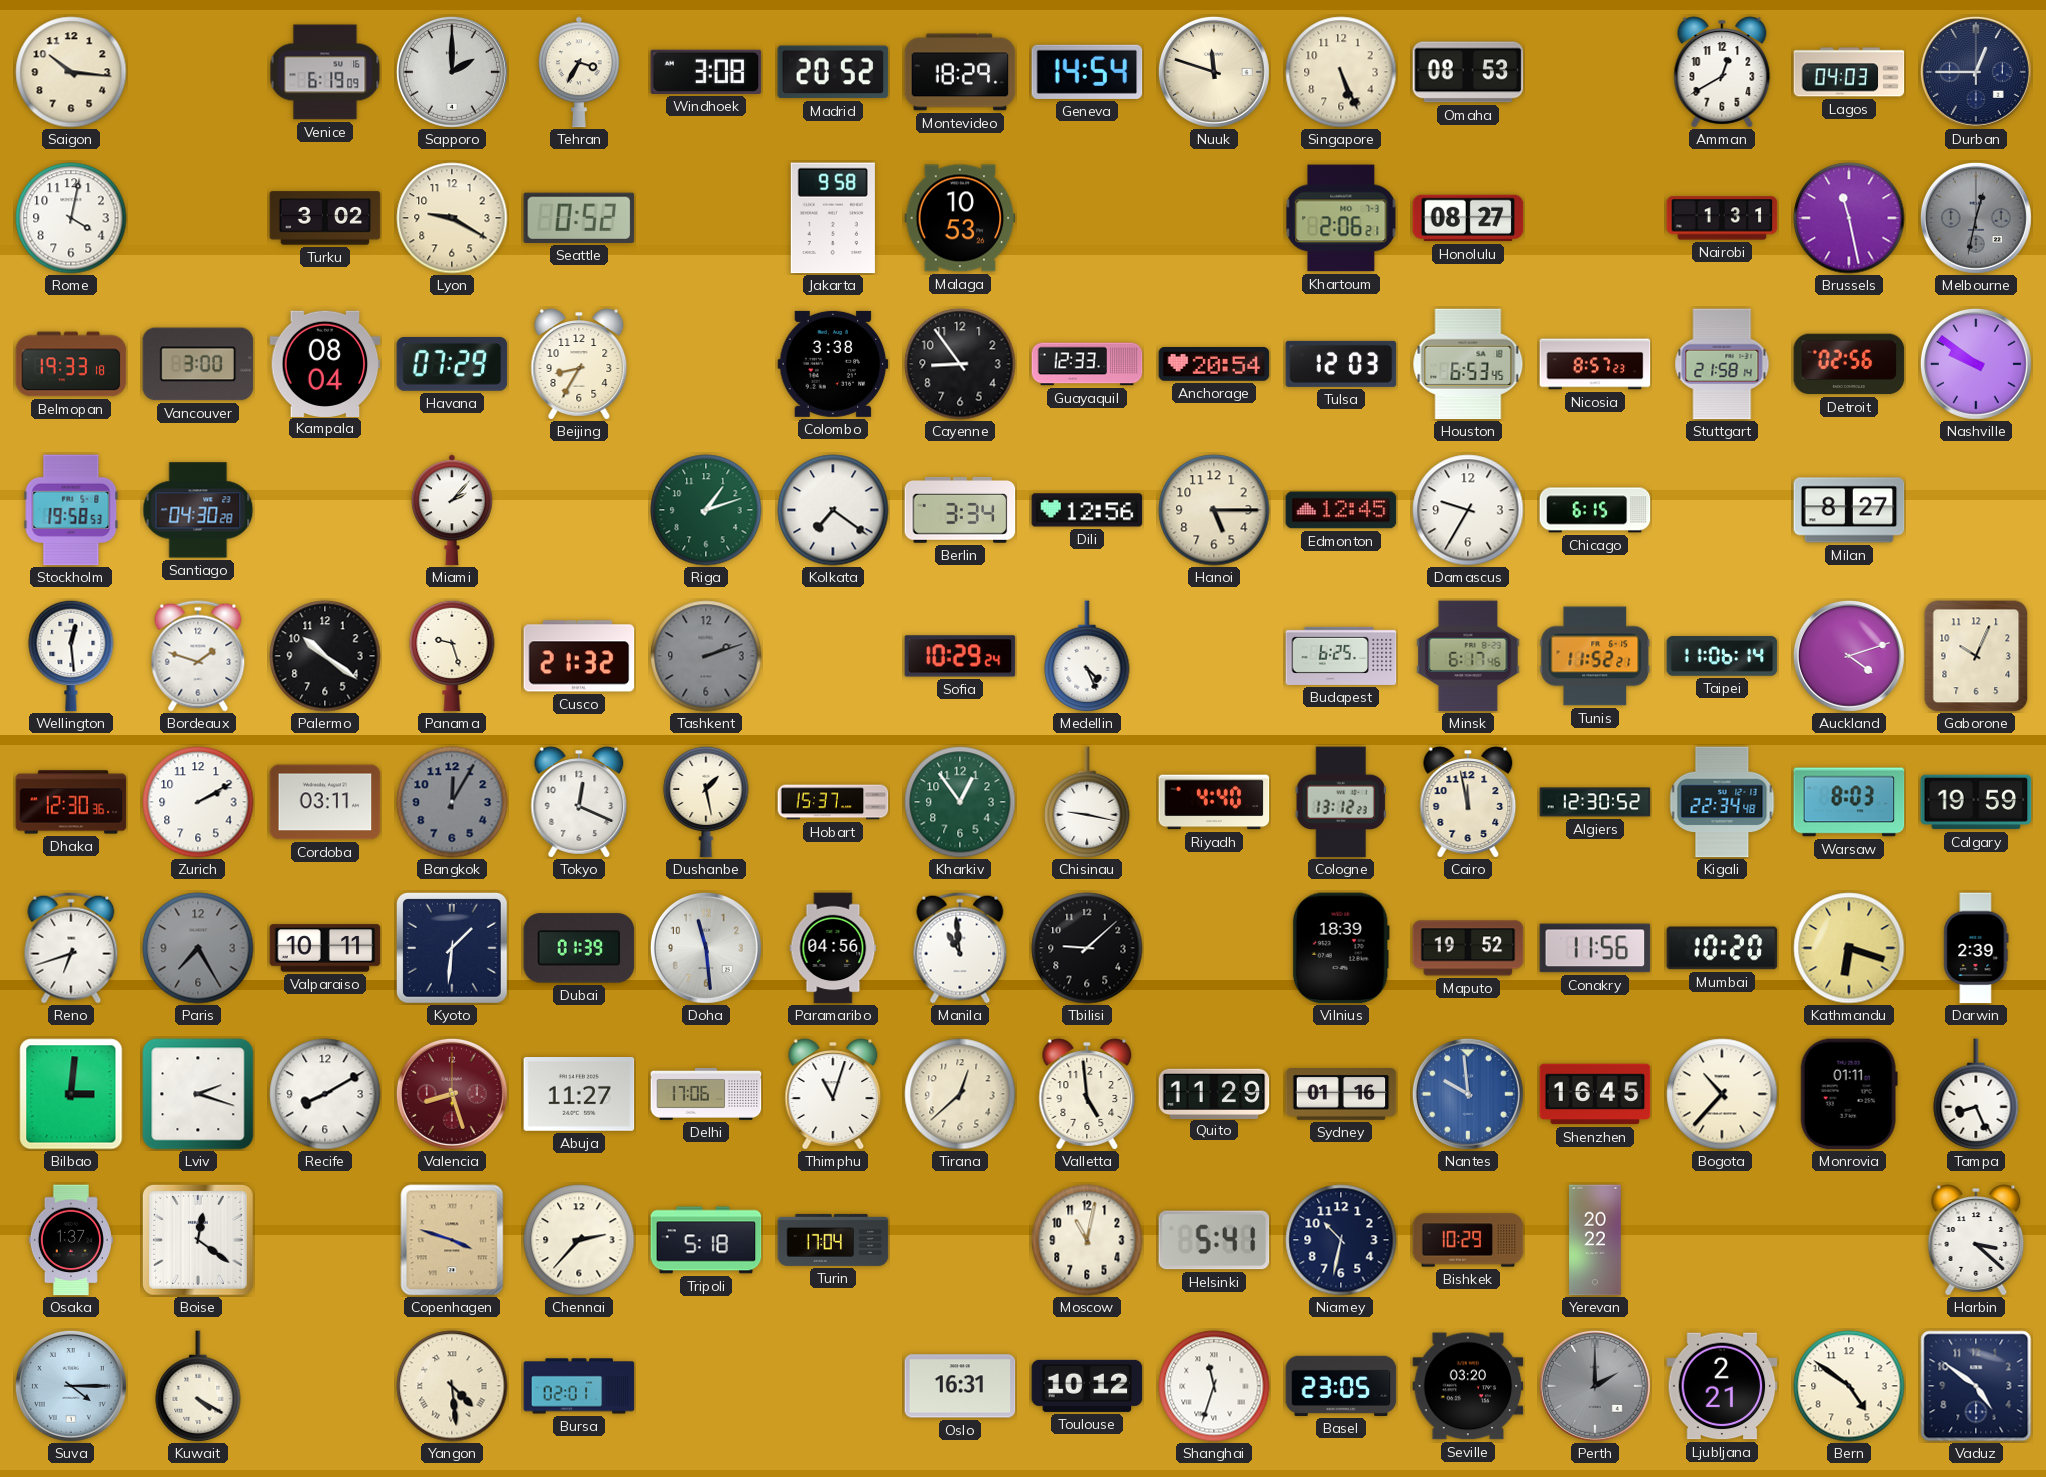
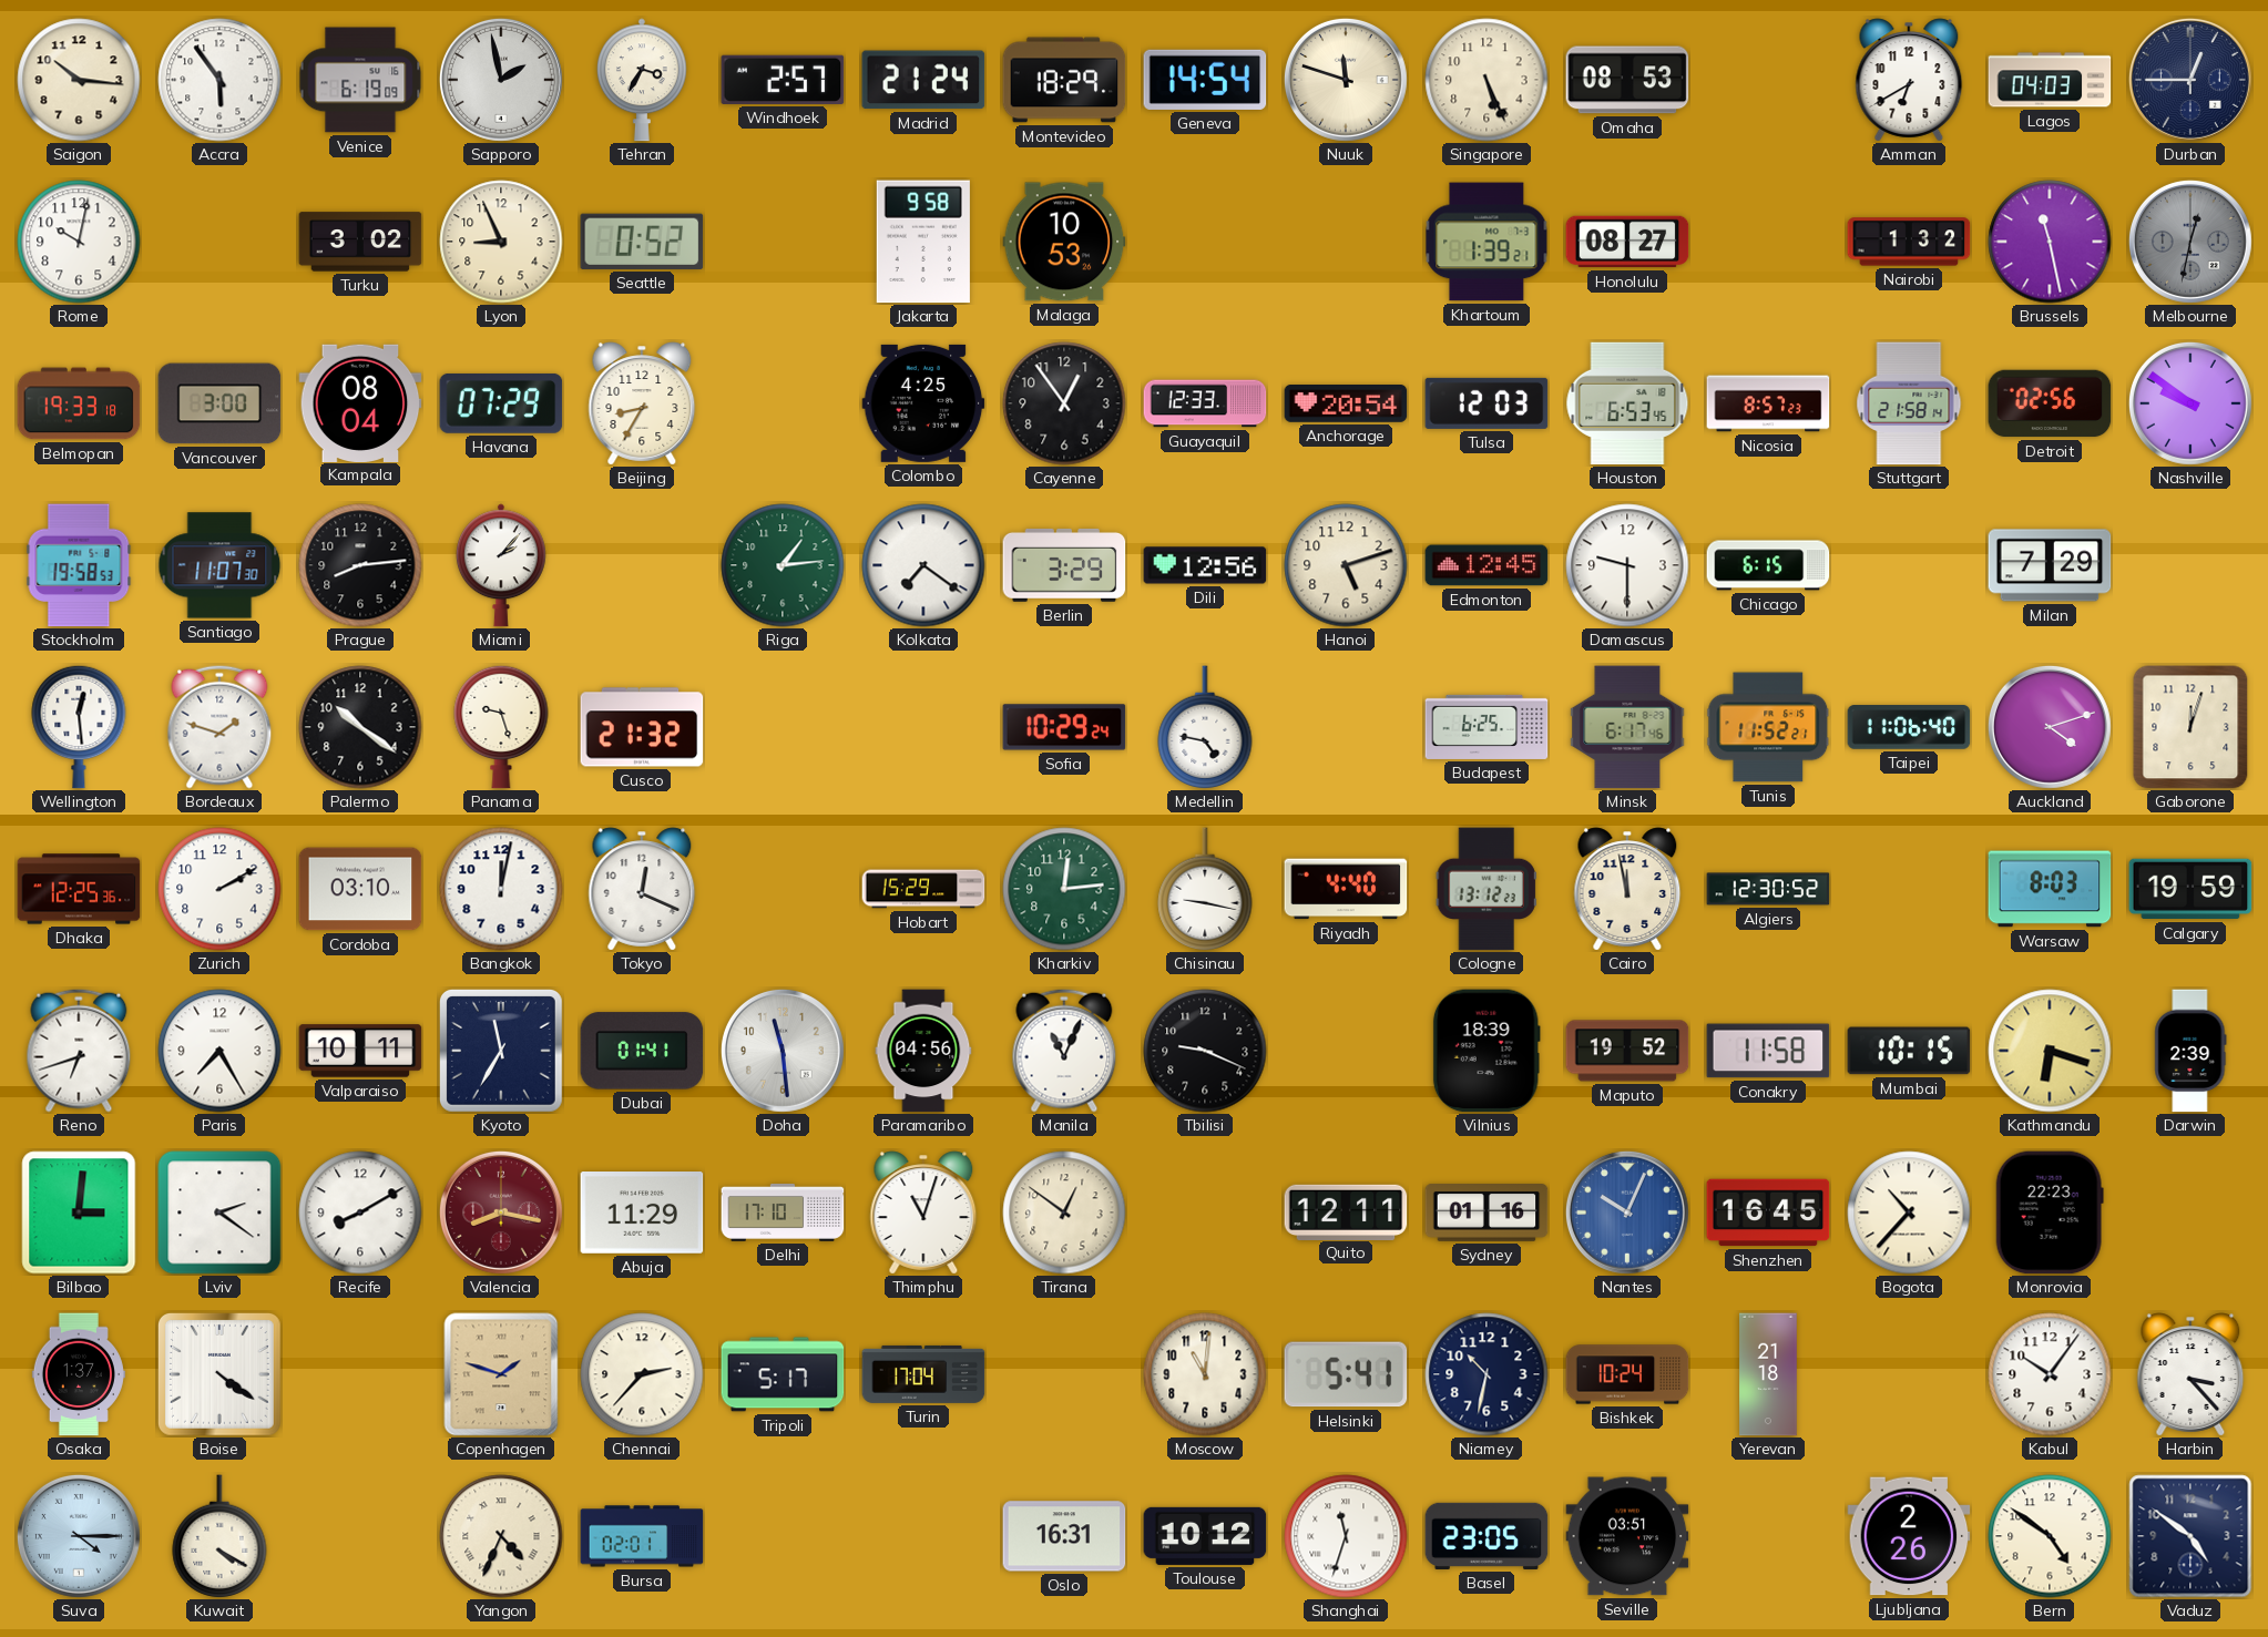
Accra: none -> 5:54
Sapporo: 2:00 -> 1:58
Windhoek: 3:08 -> 2:57
Madrid: 20:52 -> 21:24
Amman: 12:40 -> 6:40
Rome: 4:02 -> 10:02
Lyon: 9:20 -> 8:56
Khartoum: 2:06 -> 1:39
Nairobi: 1:31 -> 1:32
Colombo: 3:38 -> 4:25
Cayenne: 8:54 -> 12:54
Santiago: 04:30 -> 11:07
Prague: none -> 8:14
Riga: 1:12 -> 1:14
Berlin: 3:34 -> 3:29
Hanoi: 5:15 -> 5:12
Damascus: 9:35 -> 9:30
Milan: 8:27 -> 7:29
Tashkent: 2:12 -> none
Medellin: 4:26 -> 4:47
Taipei: 11:06:14 -> 11:06:40
Gaborone: 10:04 -> 12:03
Dhaka: 12:30 -> 12:25
Cordoba: 03:11 -> 03:10
Bangkok: 12:05 -> 12:02
Bangkok dial: grey -> white
Dushanbe: 1:28 -> none
Hobart: 15:37 -> 15:29
Kharkiv: 12:54 -> 12:14
Kigali: 22:34 -> none
Paris dial: grey -> white
Kyoto: 1:31 -> 11:35
Dubai: 01:39 -> 01:41
Manila: 10:59 -> 11:04
Tbilisi: 9:08 -> 9:19
Conakry: 11:56 -> 11:58
Mumbai: 10:20 -> 10:15
Lviv: 2:18 -> 2:21
Valencia: 8:27 -> 8:17
Abuja: 11:27 -> 11:29
Delhi: 17:06 -> 17:10
Tirana: 12:38 -> 12:51
Valletta: 4:59 -> none
Quito: 11:29 -> 12:11
Nantes: 9:59 -> 10:04
Monrovia: 01:11 -> 22:23
Tampa: 8:26 -> none
Boise: 12:21 -> 4:21
Copenhagen: 3:48 -> 1:48
Tripoli: 5:18 -> 5:17
Moscow: 11:02 -> 11:01
Bishkek: 10:29 -> 10:24
Yerevan: 20:22 -> 21:18
Kabul: none -> 10:06
Harbin: 3:22 -> 3:23
Yangon: 4:29 -> 4:34
Seville: 03:20 -> 03:51
Perth: 2:00 -> none
Ljubljana: 2:21 -> 2:26
